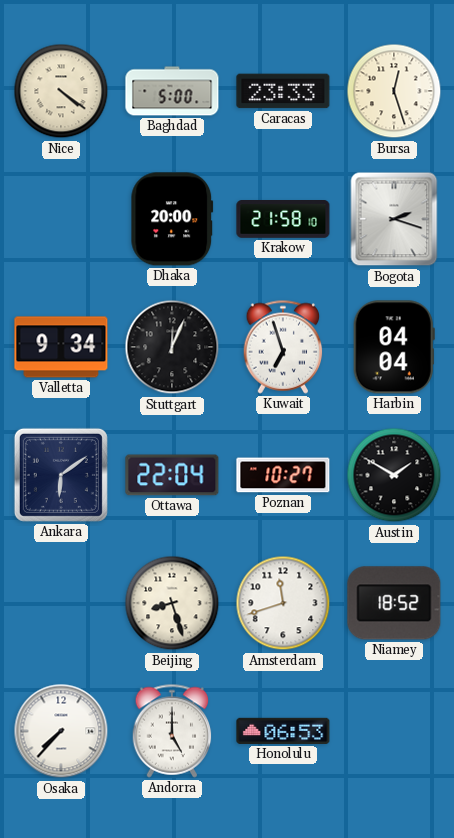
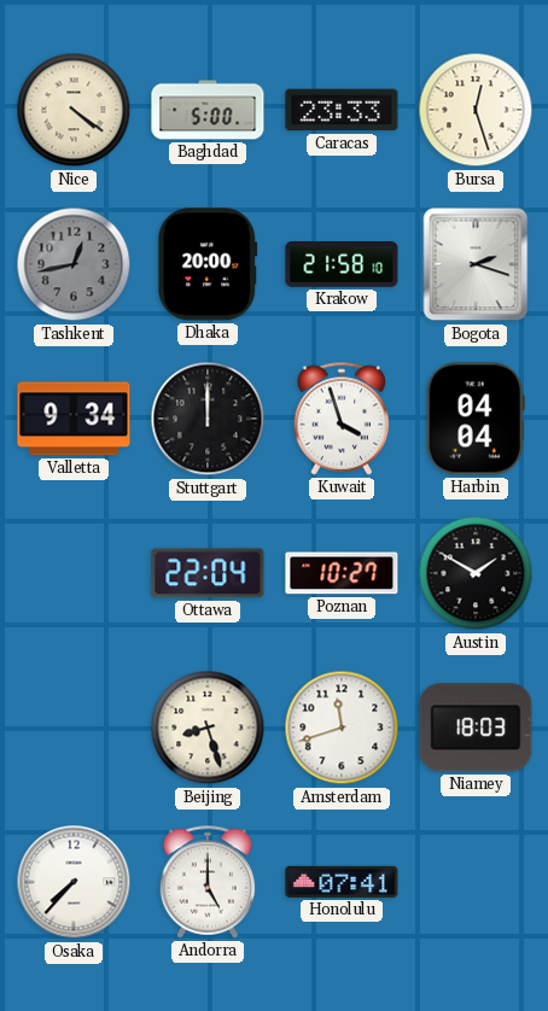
Tashkent: none -> 12:43
Stuttgart: 12:04 -> 12:00
Kuwait: 6:57 -> 3:57
Ankara: 6:09 -> none
Niamey: 18:52 -> 18:03
Honolulu: 06:53 -> 07:41
